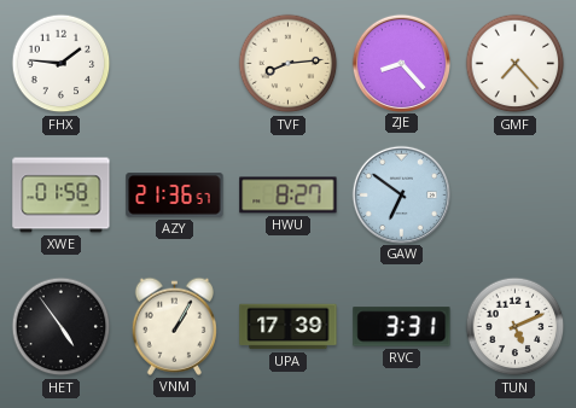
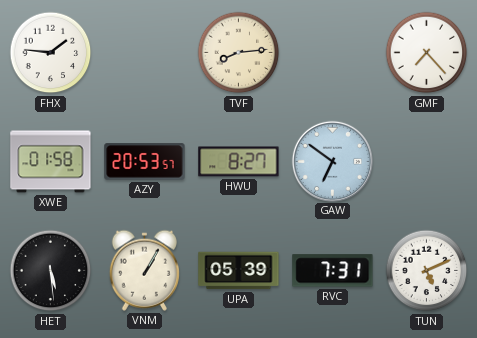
ZJE: 8:23 -> none
AZY: 21:36 -> 20:53
HET: 4:54 -> 5:29
UPA: 17:39 -> 05:39
RVC: 3:31 -> 7:31
